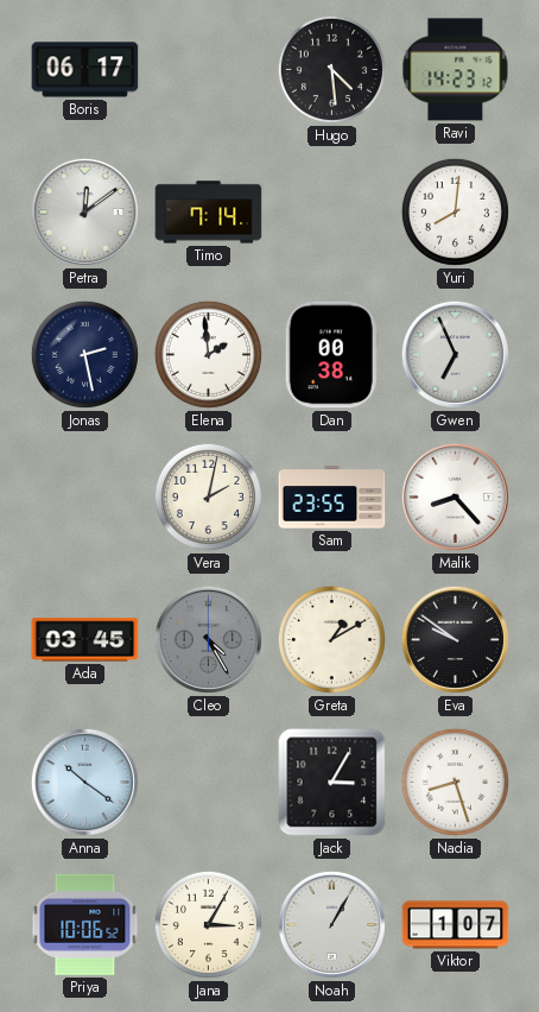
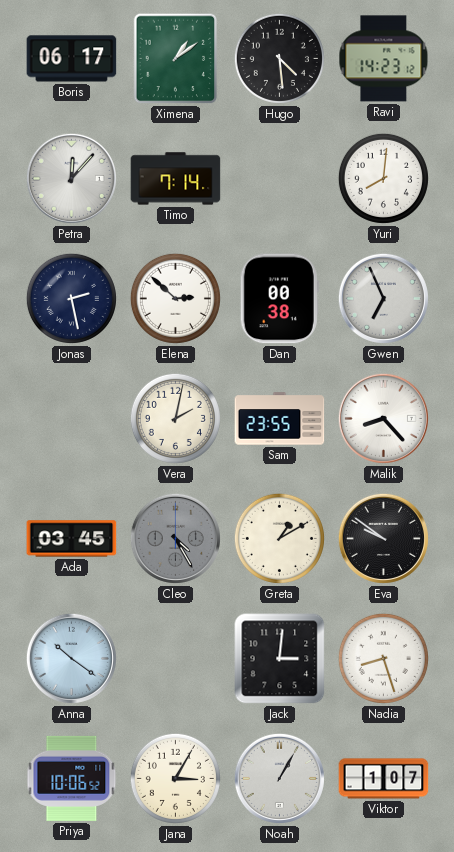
Ximena: none -> 1:09
Petra: 12:09 -> 12:07
Elena: 1:59 -> 2:52
Jack: 3:05 -> 3:01
